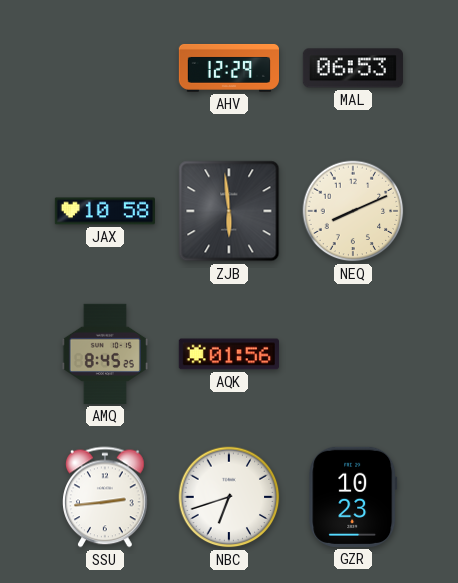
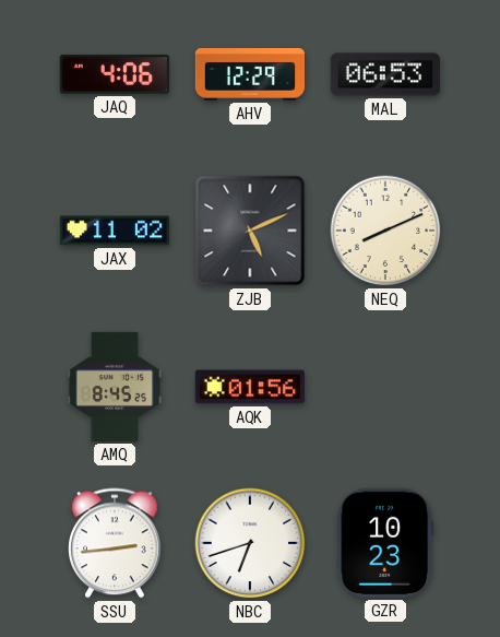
JAQ: none -> 4:06
JAX: 10:58 -> 11:02
ZJB: 5:59 -> 5:11
